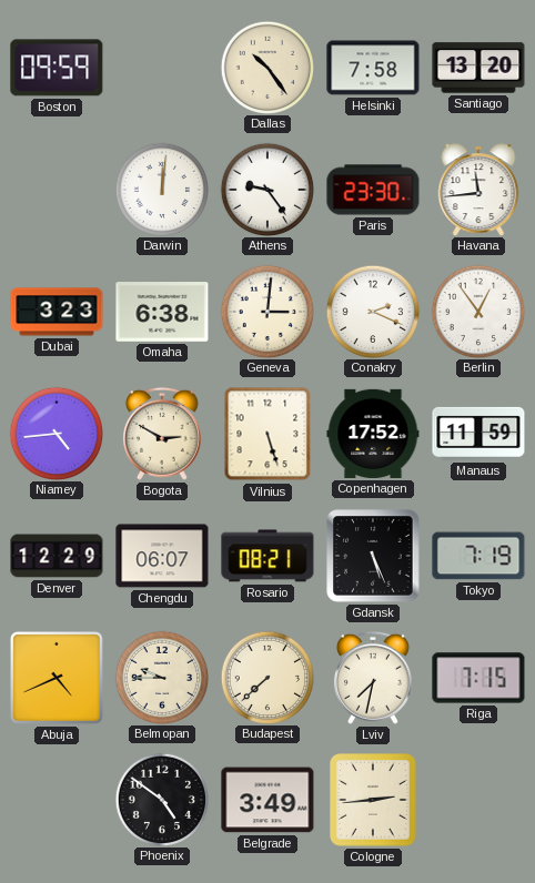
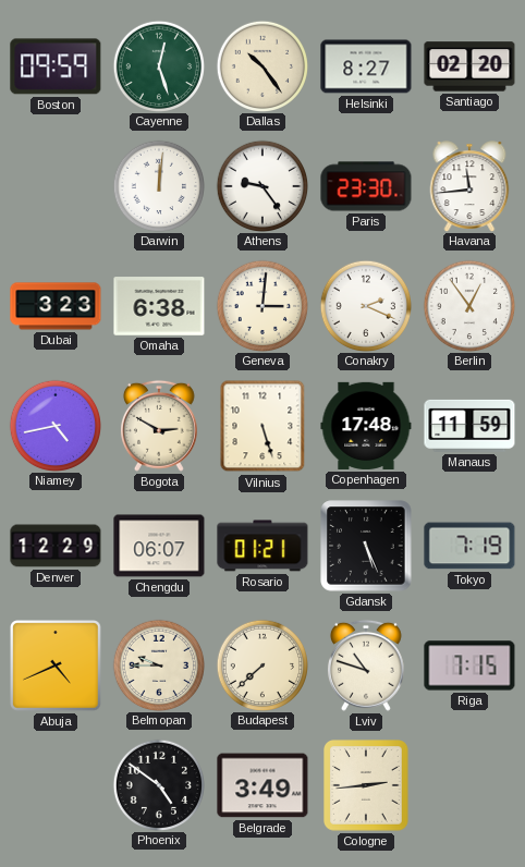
Cayenne: none -> 12:27
Helsinki: 7:58 -> 8:27
Santiago: 13:20 -> 02:20
Niamey: 4:44 -> 4:43
Copenhagen: 17:52 -> 17:48
Rosario: 08:21 -> 01:21
Lviv: 7:32 -> 10:48
